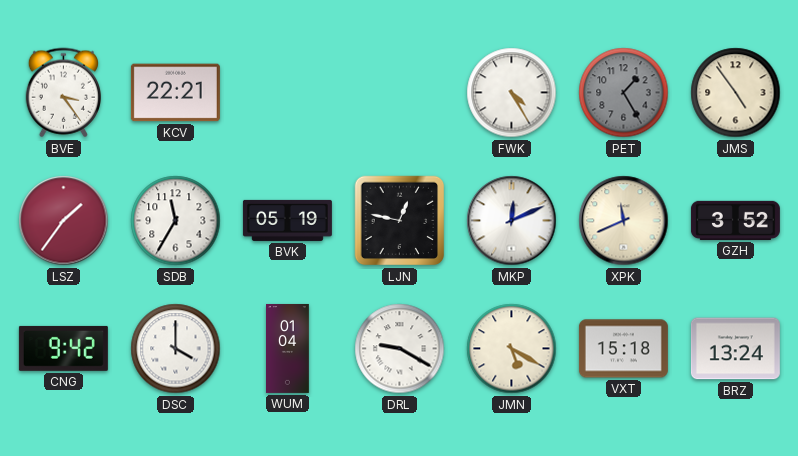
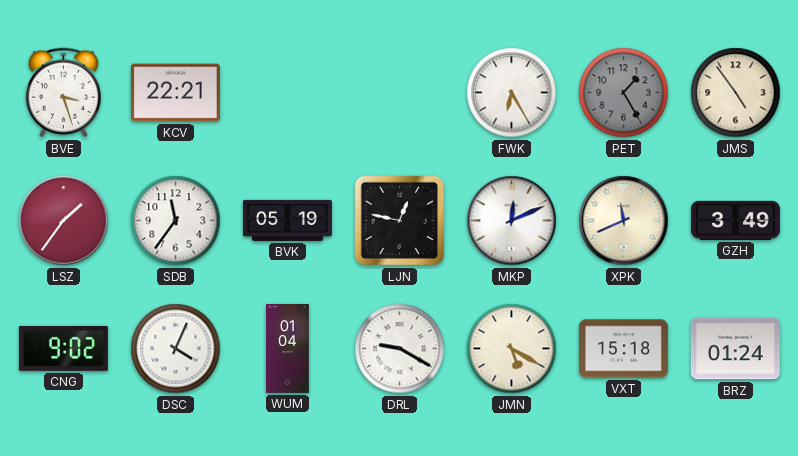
BVE: 3:24 -> 3:27
FWK: 4:25 -> 6:25
SDB: 11:35 -> 11:36
GZH: 3:52 -> 3:49
CNG: 9:42 -> 9:02
DSC: 4:00 -> 4:04
BRZ: 13:24 -> 01:24
